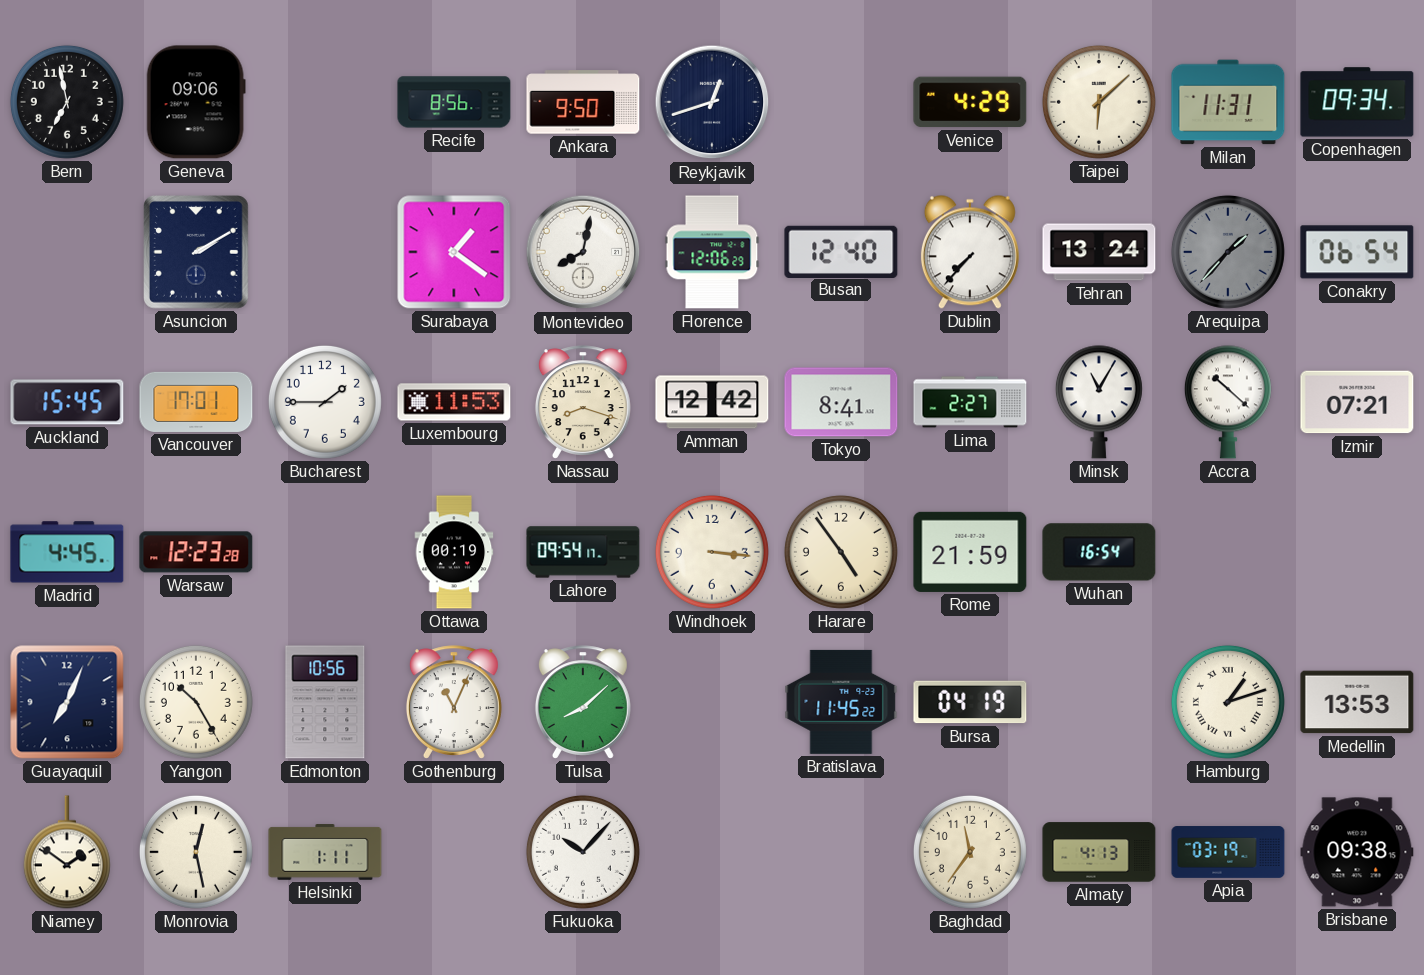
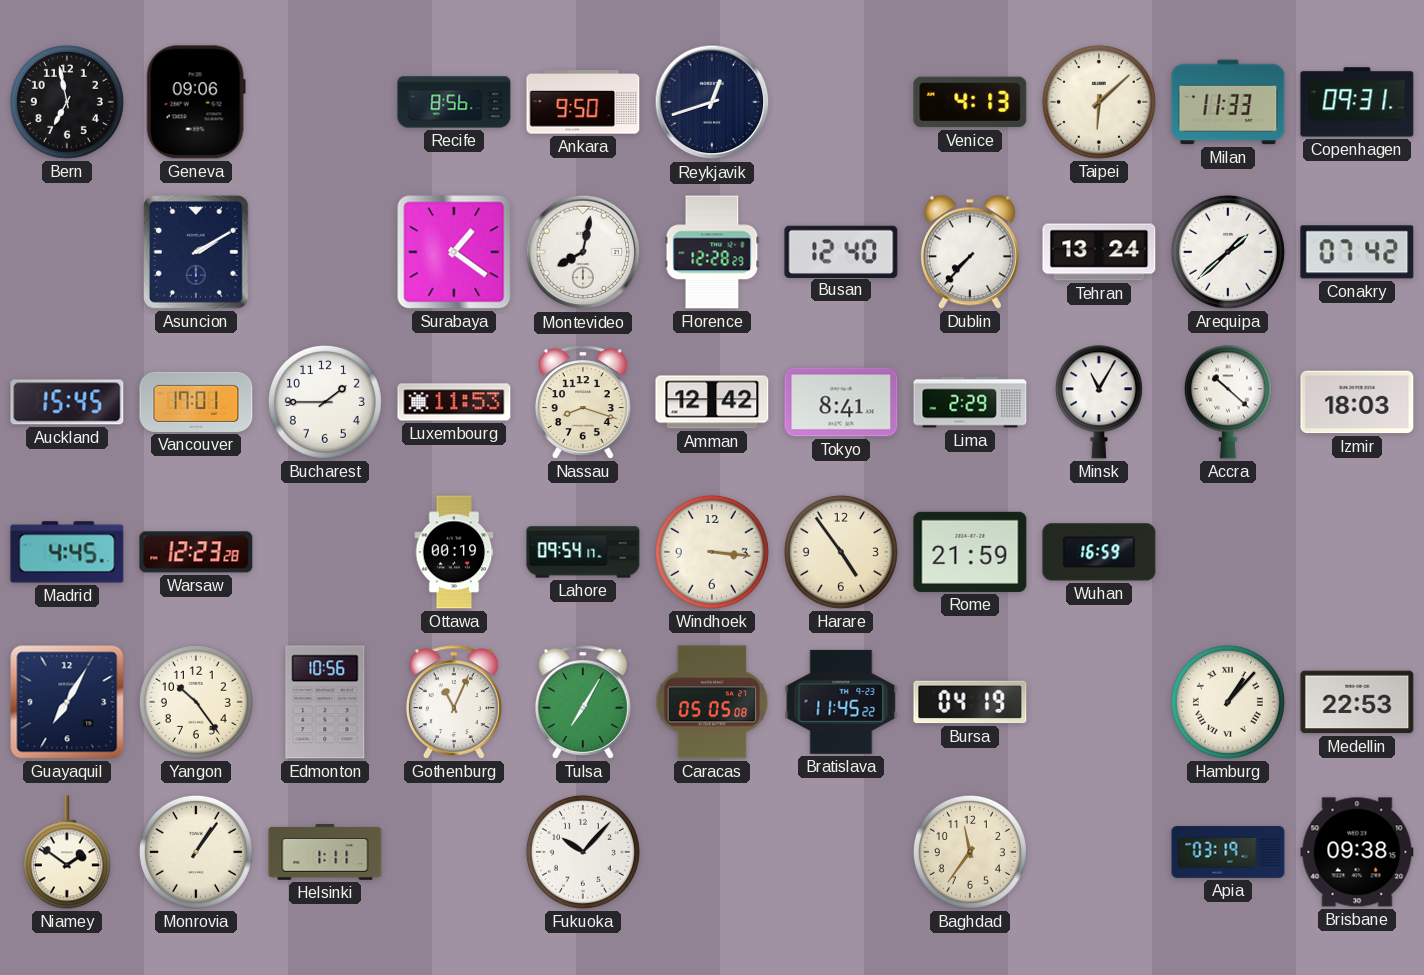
Venice: 4:29 -> 4:13
Milan: 11:31 -> 11:33
Copenhagen: 09:34 -> 09:31
Florence: 12:06 -> 12:28
Arequipa: 1:37 -> 1:38
Arequipa dial: grey -> white
Conakry: 06:54 -> 07:42
Lima: 2:27 -> 2:29
Izmir: 07:21 -> 18:03
Wuhan: 16:54 -> 16:59
Guayaquil: 7:04 -> 7:05
Yangon: 10:25 -> 10:24
Tulsa: 8:08 -> 7:05
Caracas: none -> 05:05
Hamburg: 1:12 -> 1:07
Medellin: 13:53 -> 22:53
Monrovia: 12:28 -> 1:06
Almaty: 4:13 -> none
